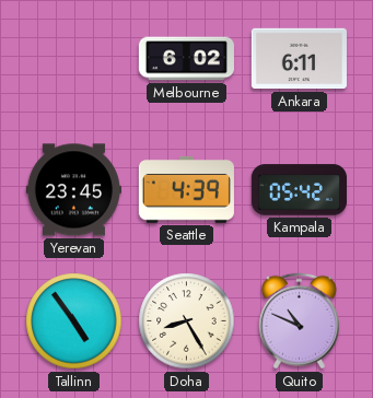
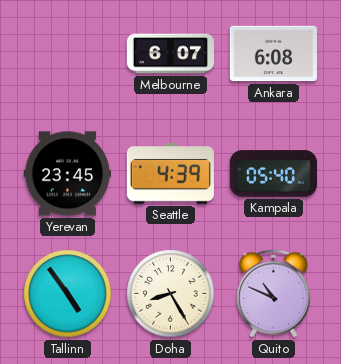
Melbourne: 6:02 -> 6:07
Ankara: 6:11 -> 6:08
Kampala: 05:42 -> 05:40
